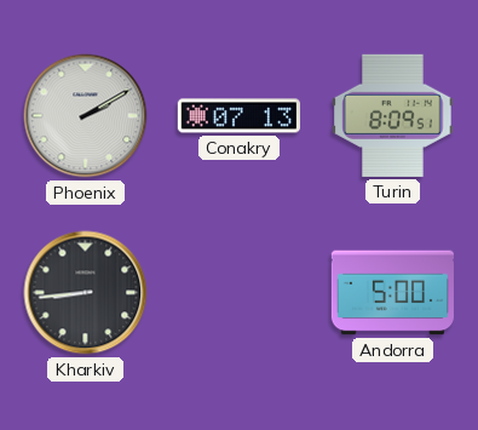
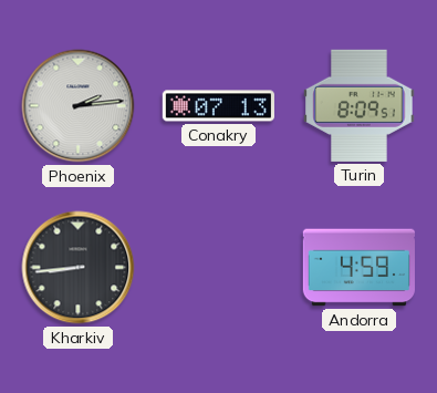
Phoenix: 2:10 -> 2:14
Andorra: 5:00 -> 4:59
